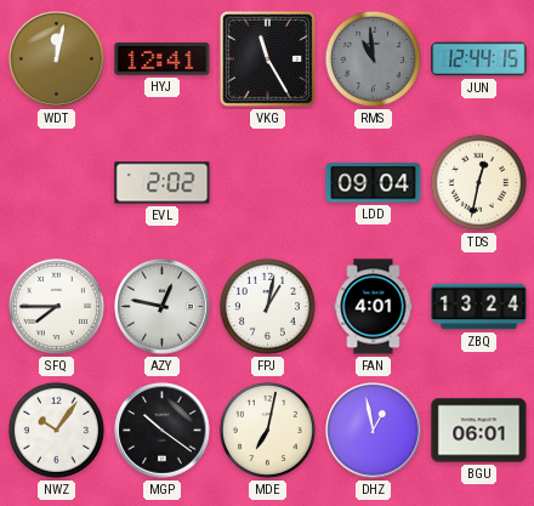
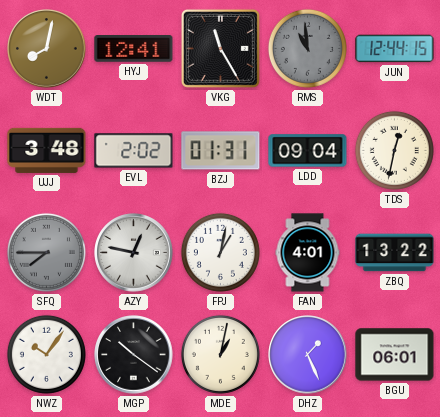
WDT: 12:02 -> 8:02
UJJ: none -> 3:48
BZJ: none -> 01:31
SFQ dial: white -> grey
ZBQ: 13:24 -> 13:22
MDE: 7:02 -> 1:02
DHZ: 12:58 -> 1:26
